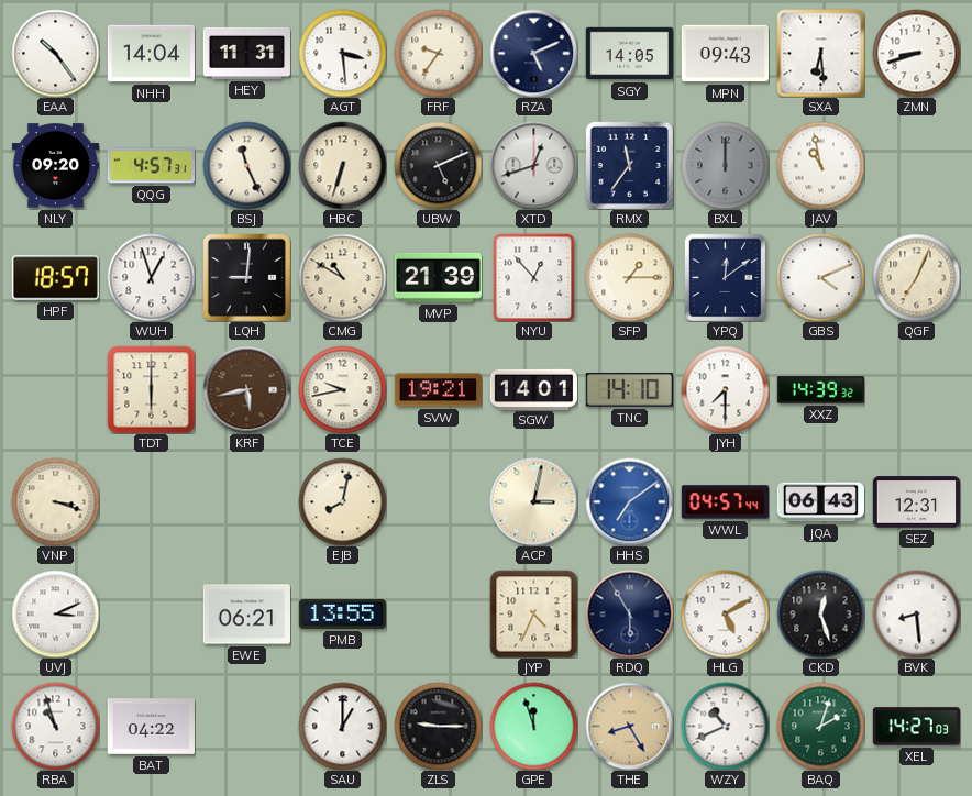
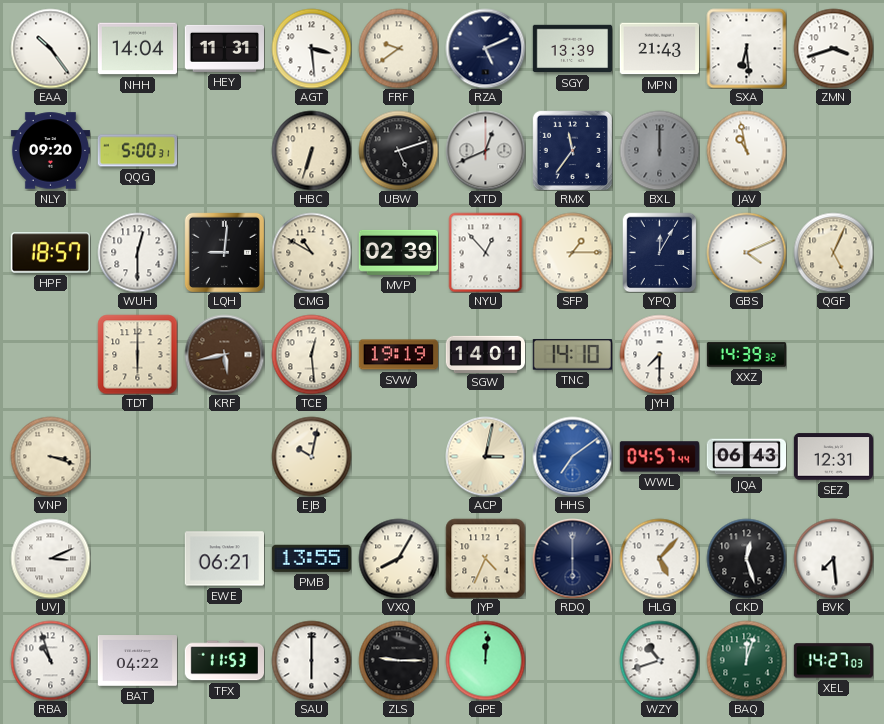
FRF: 9:36 -> 9:39
SGY: 14:05 -> 13:39
MPN: 09:43 -> 21:43
ZMN: 8:42 -> 3:42
QQG: 4:57 -> 5:00
BSJ: 11:26 -> none
UBW: 5:11 -> 5:12
XTD: 12:42 -> 12:41
WUH: 12:57 -> 12:30
MVP: 21:39 -> 02:39
YPQ: 12:09 -> 12:05
QGF: 7:04 -> 5:04
TCE: 9:43 -> 12:29
SVW: 19:21 -> 19:19
EJB: 8:02 -> 10:02
VXQ: none -> 8:05
RDQ: 5:55 -> 6:00
HLG: 5:10 -> 5:07
BVK: 8:29 -> 7:29
TFX: none -> 11:53
SAU: 1:00 -> 6:00
GPE: 11:57 -> 12:01
THE: 8:25 -> none
WZY: 10:41 -> 10:42
BAQ: 2:03 -> 12:03
